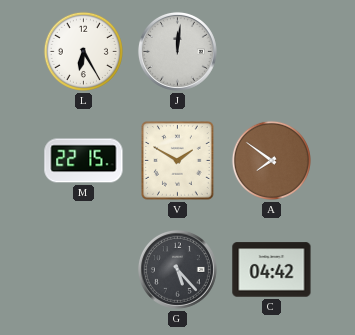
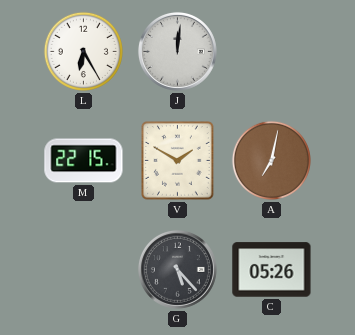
A: 7:51 -> 7:02
C: 04:42 -> 05:26
